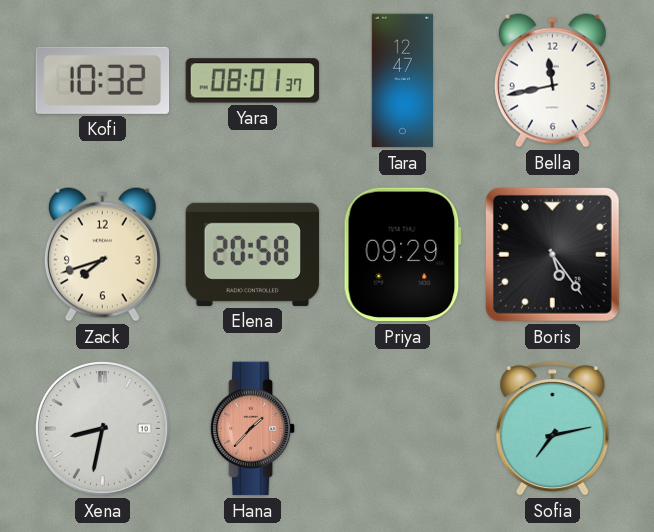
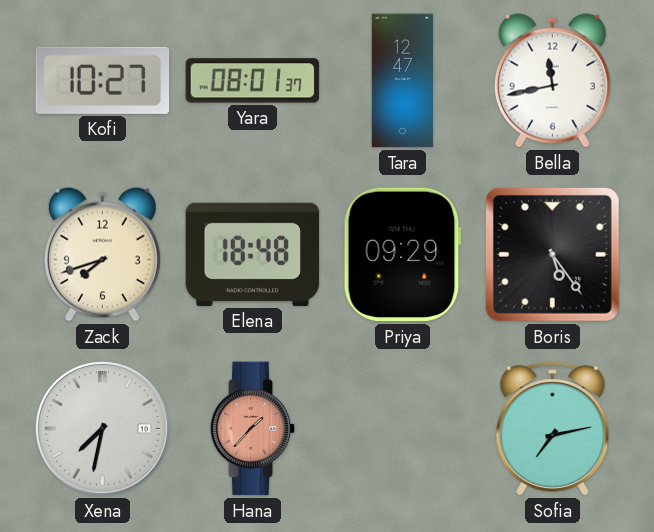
Kofi: 10:32 -> 10:27
Elena: 20:58 -> 18:48
Xena: 8:32 -> 7:32
